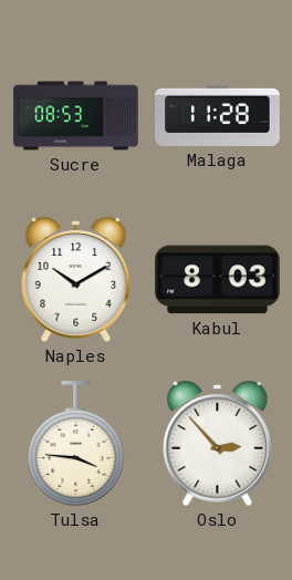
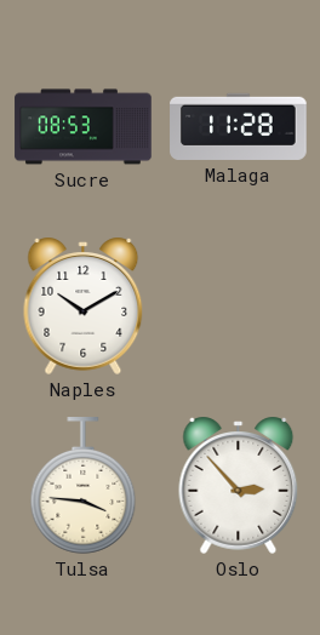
Kabul: 8:03 -> none
